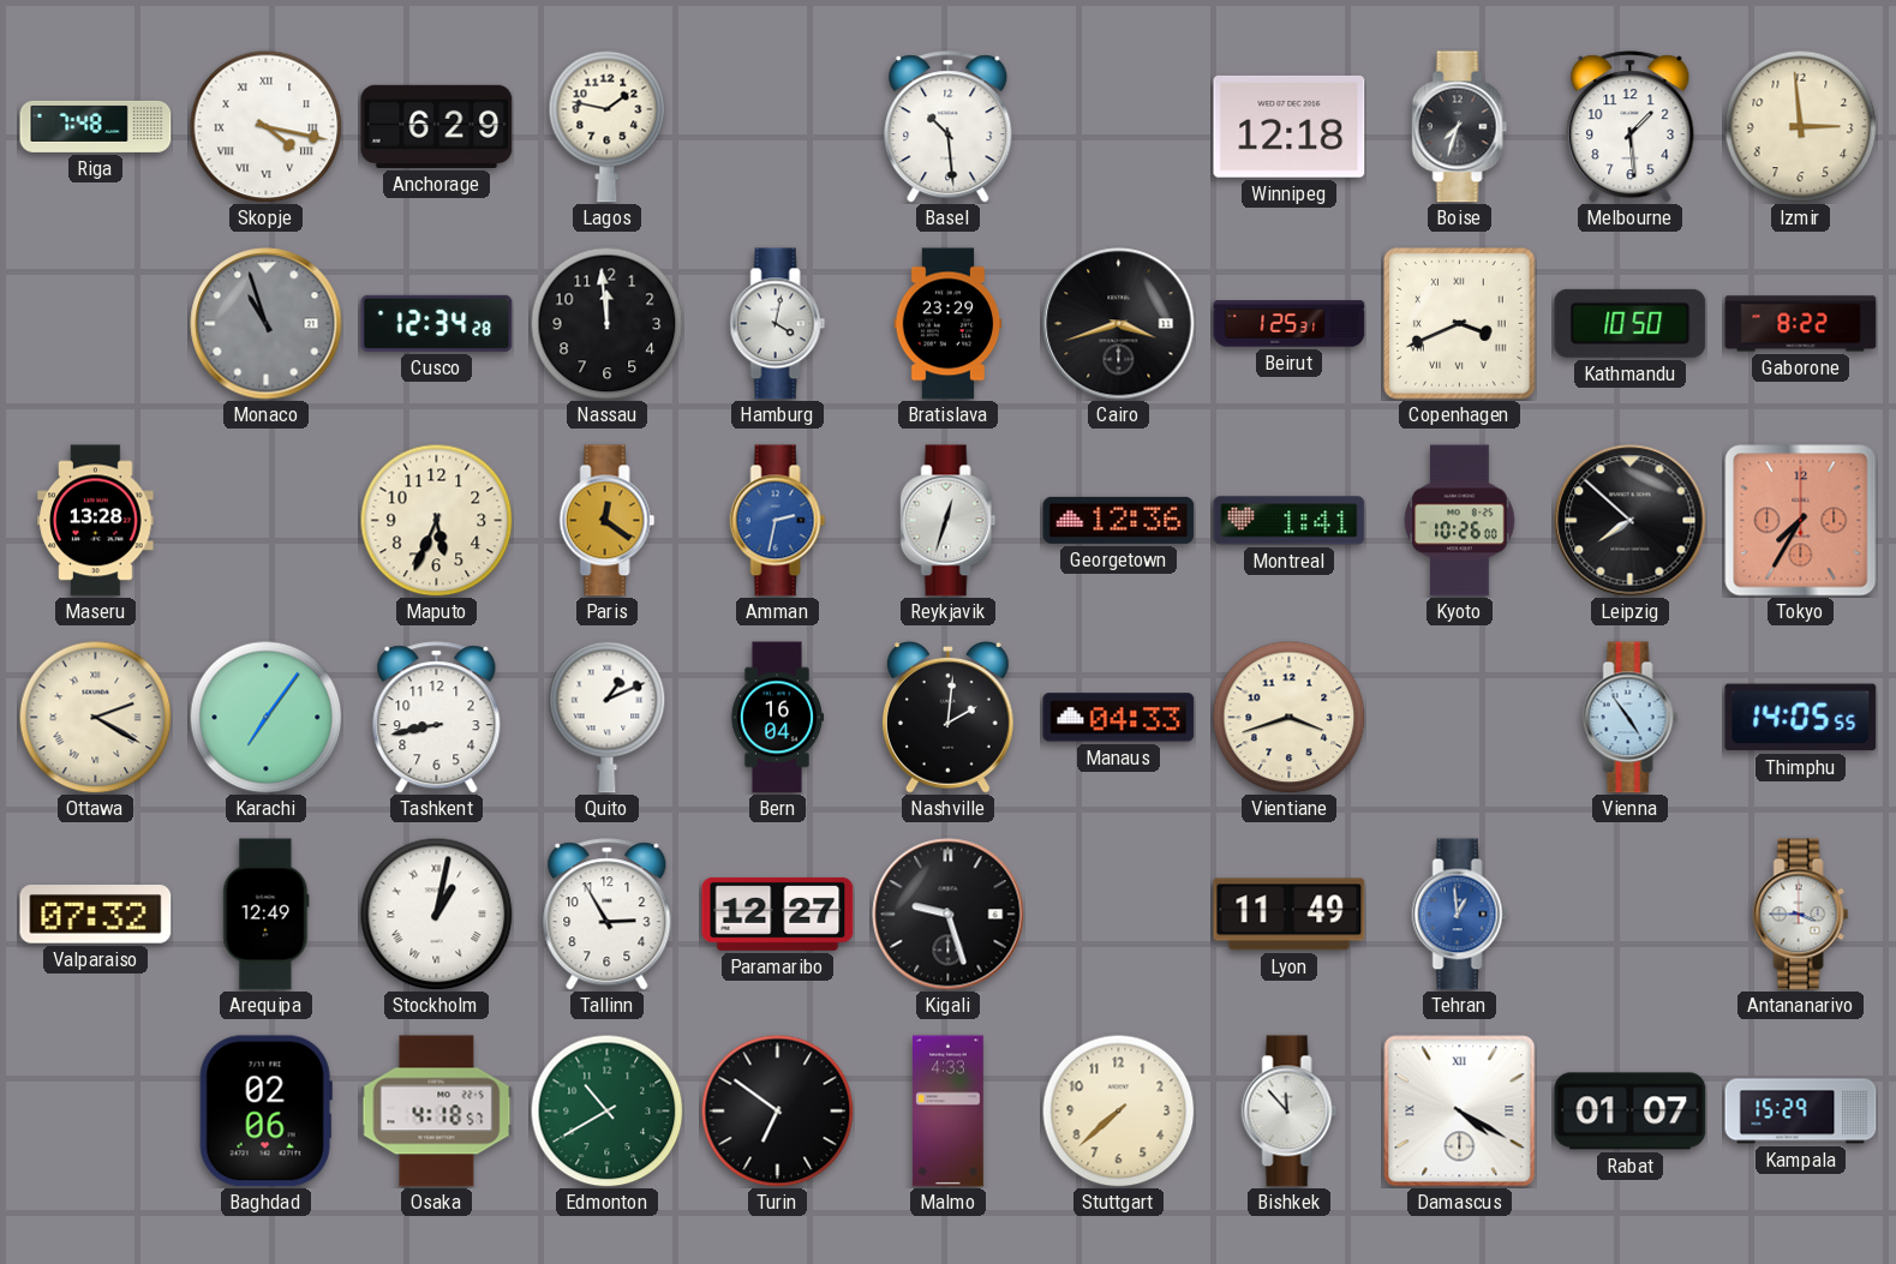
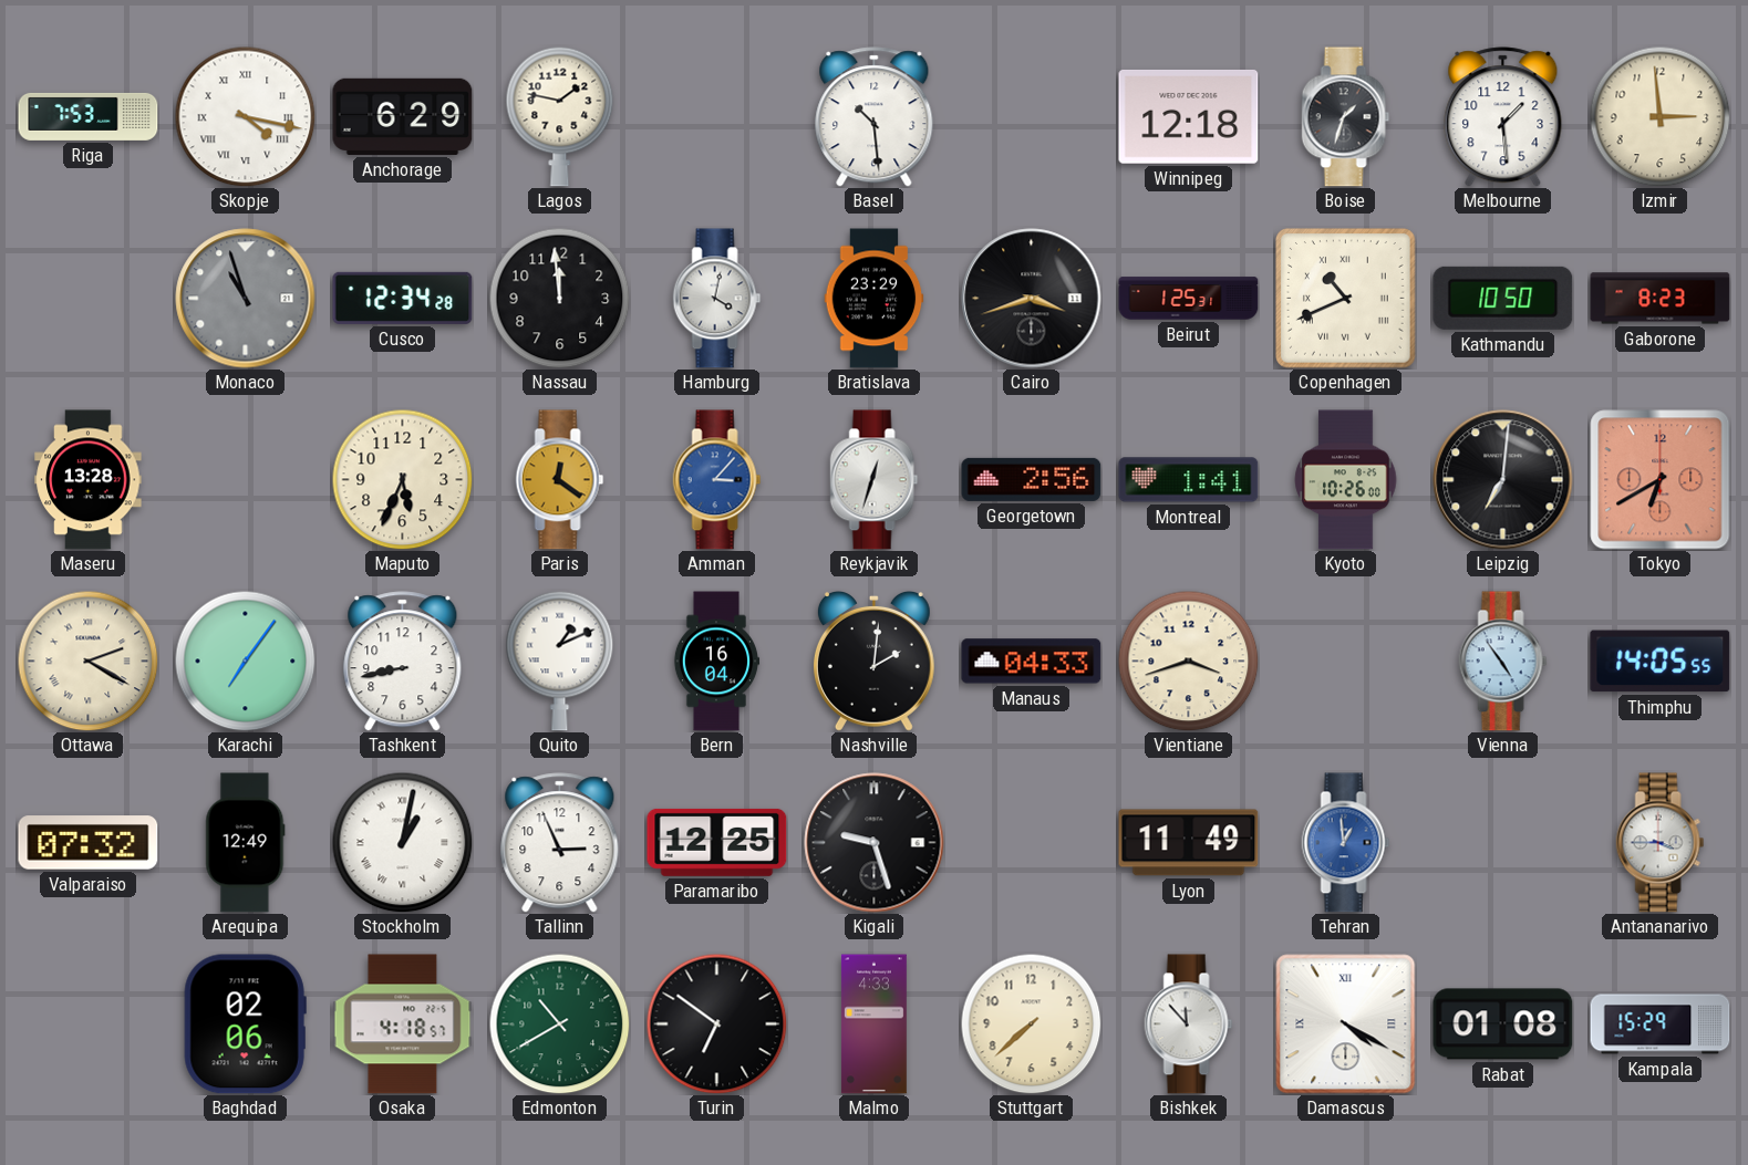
Riga: 7:48 -> 7:53
Boise: 7:33 -> 1:33
Copenhagen: 3:41 -> 10:41
Gaborone: 8:22 -> 8:23
Amman: 2:32 -> 3:07
Georgetown: 12:36 -> 2:56
Leipzig: 7:52 -> 7:01
Tokyo: 7:35 -> 6:40
Tallinn: 2:55 -> 2:56
Paramaribo: 12:27 -> 12:25
Rabat: 01:07 -> 01:08
